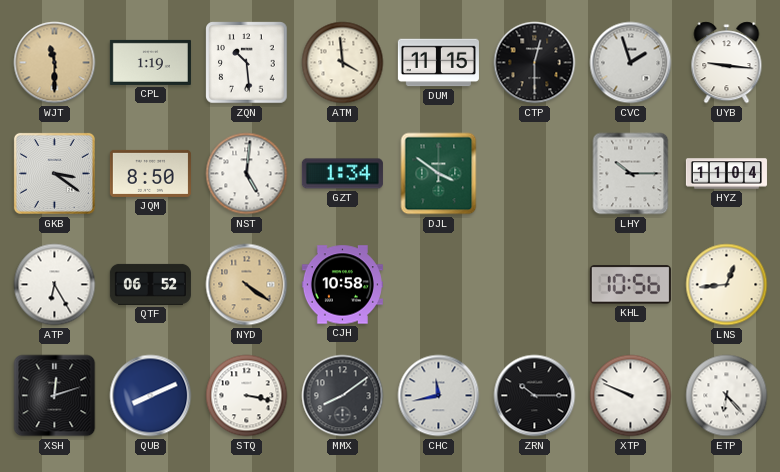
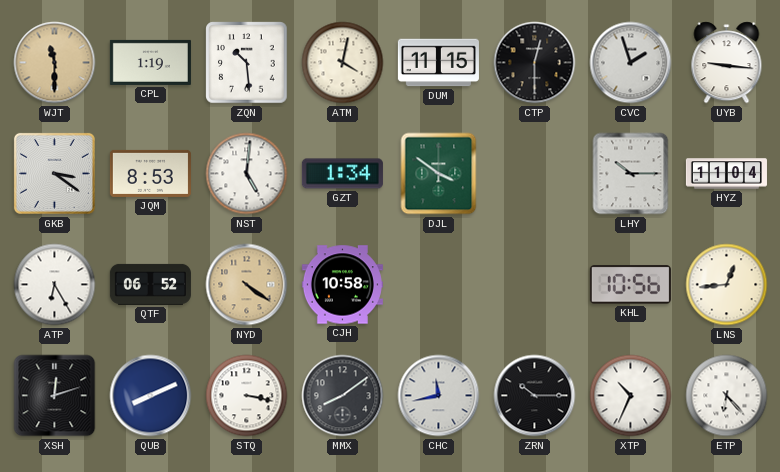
ATM: 3:59 -> 4:02
JQM: 8:50 -> 8:53
XTP: 9:49 -> 10:34
